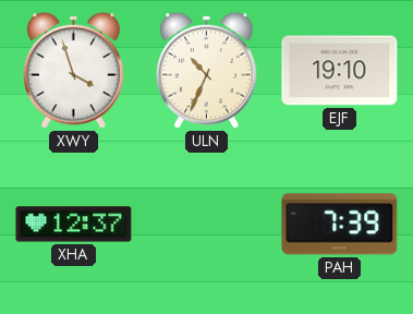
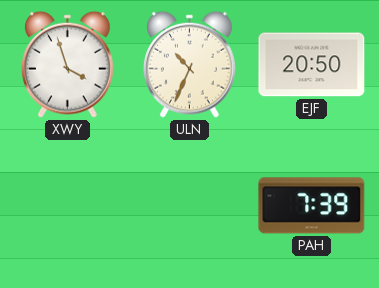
EJF: 19:10 -> 20:50
XHA: 12:37 -> none
